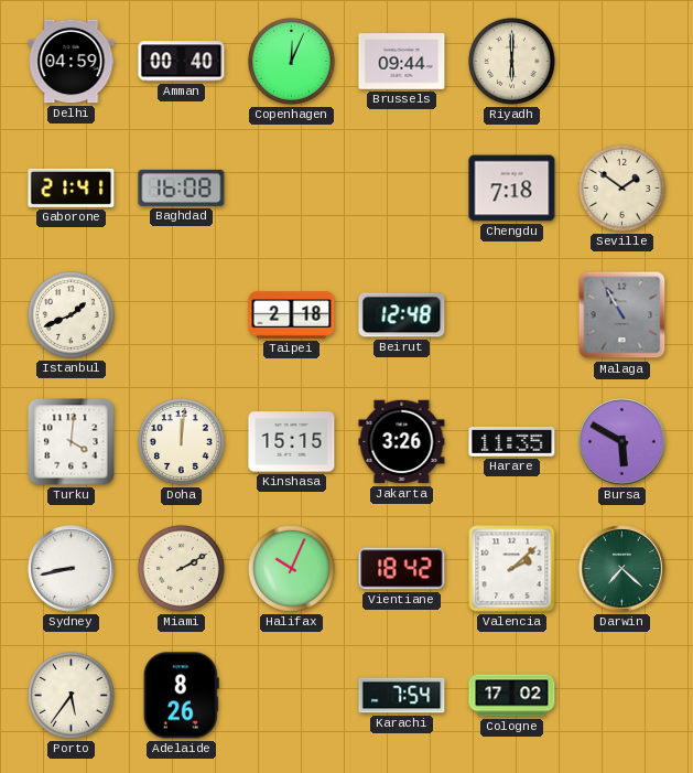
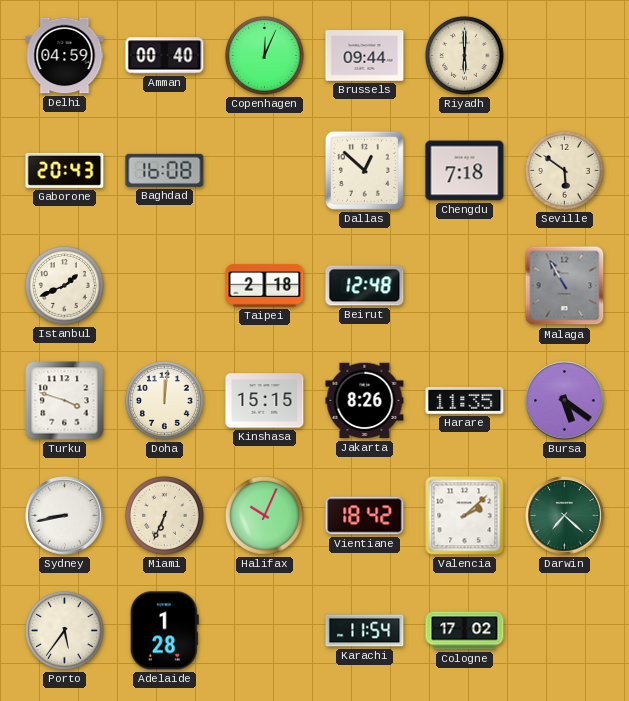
Gaborone: 21:41 -> 20:43
Dallas: none -> 12:52
Seville: 1:51 -> 5:51
Turku: 4:01 -> 3:48
Jakarta: 3:26 -> 8:26
Bursa: 5:50 -> 5:21
Miami: 2:10 -> 6:34
Adelaide: 8:26 -> 1:28
Karachi: 7:54 -> 11:54
